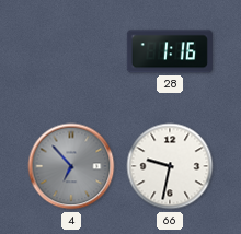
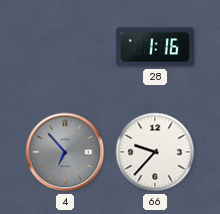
66: 9:32 -> 9:37
